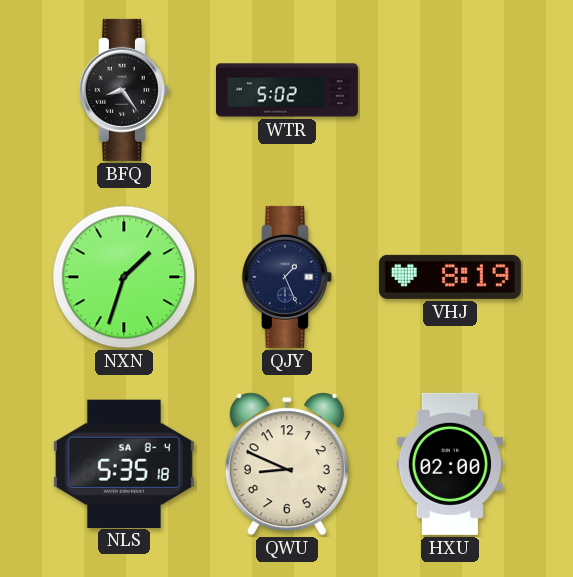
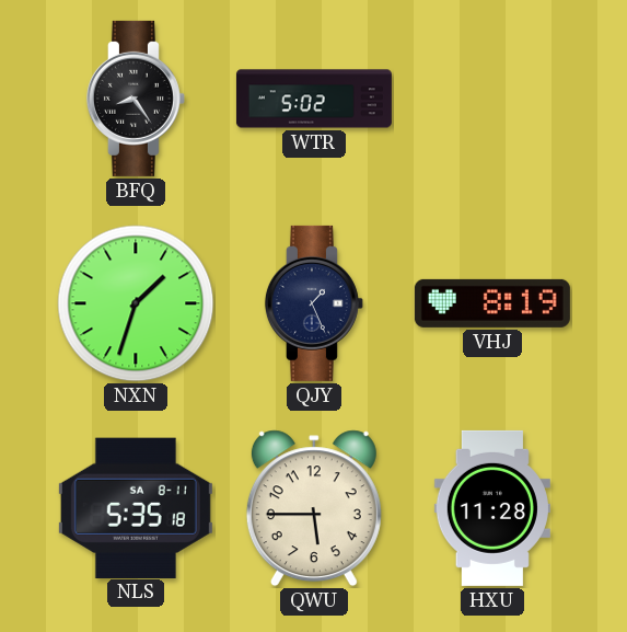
NLS date: SA 8-4 -> SA 8-11
QWU: 8:49 -> 5:45
HXU: 02:00 -> 11:28
